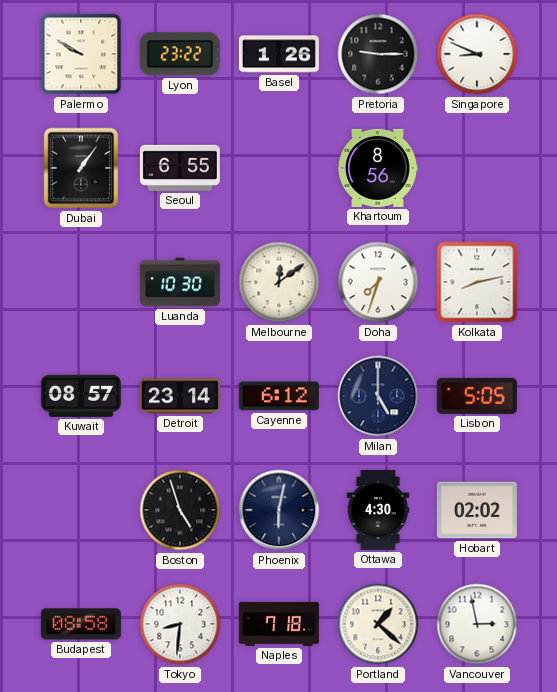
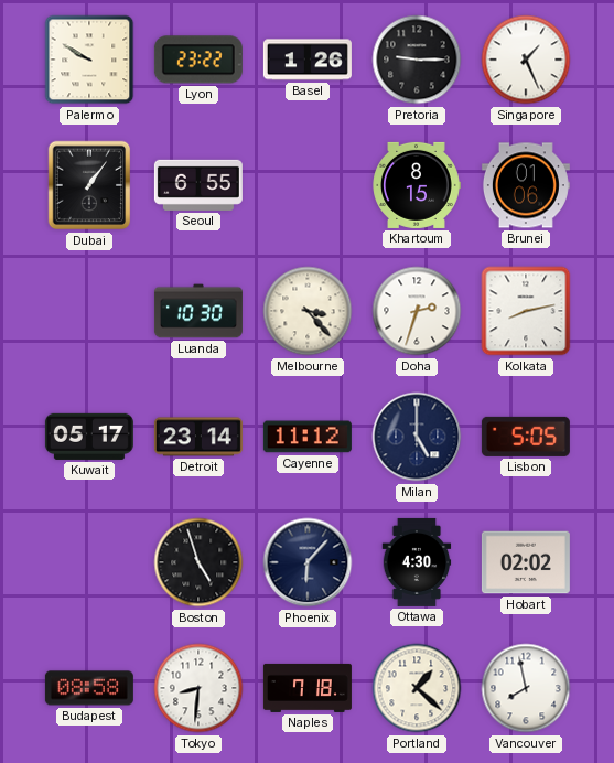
Singapore: 8:49 -> 1:26
Khartoum: 8:56 -> 8:15
Brunei: none -> 01:06
Melbourne: 12:09 -> 3:23
Doha: 7:33 -> 2:33
Kuwait: 08:57 -> 05:17
Cayenne: 6:12 -> 11:12
Phoenix: 6:02 -> 6:07
Vancouver: 2:58 -> 7:58
